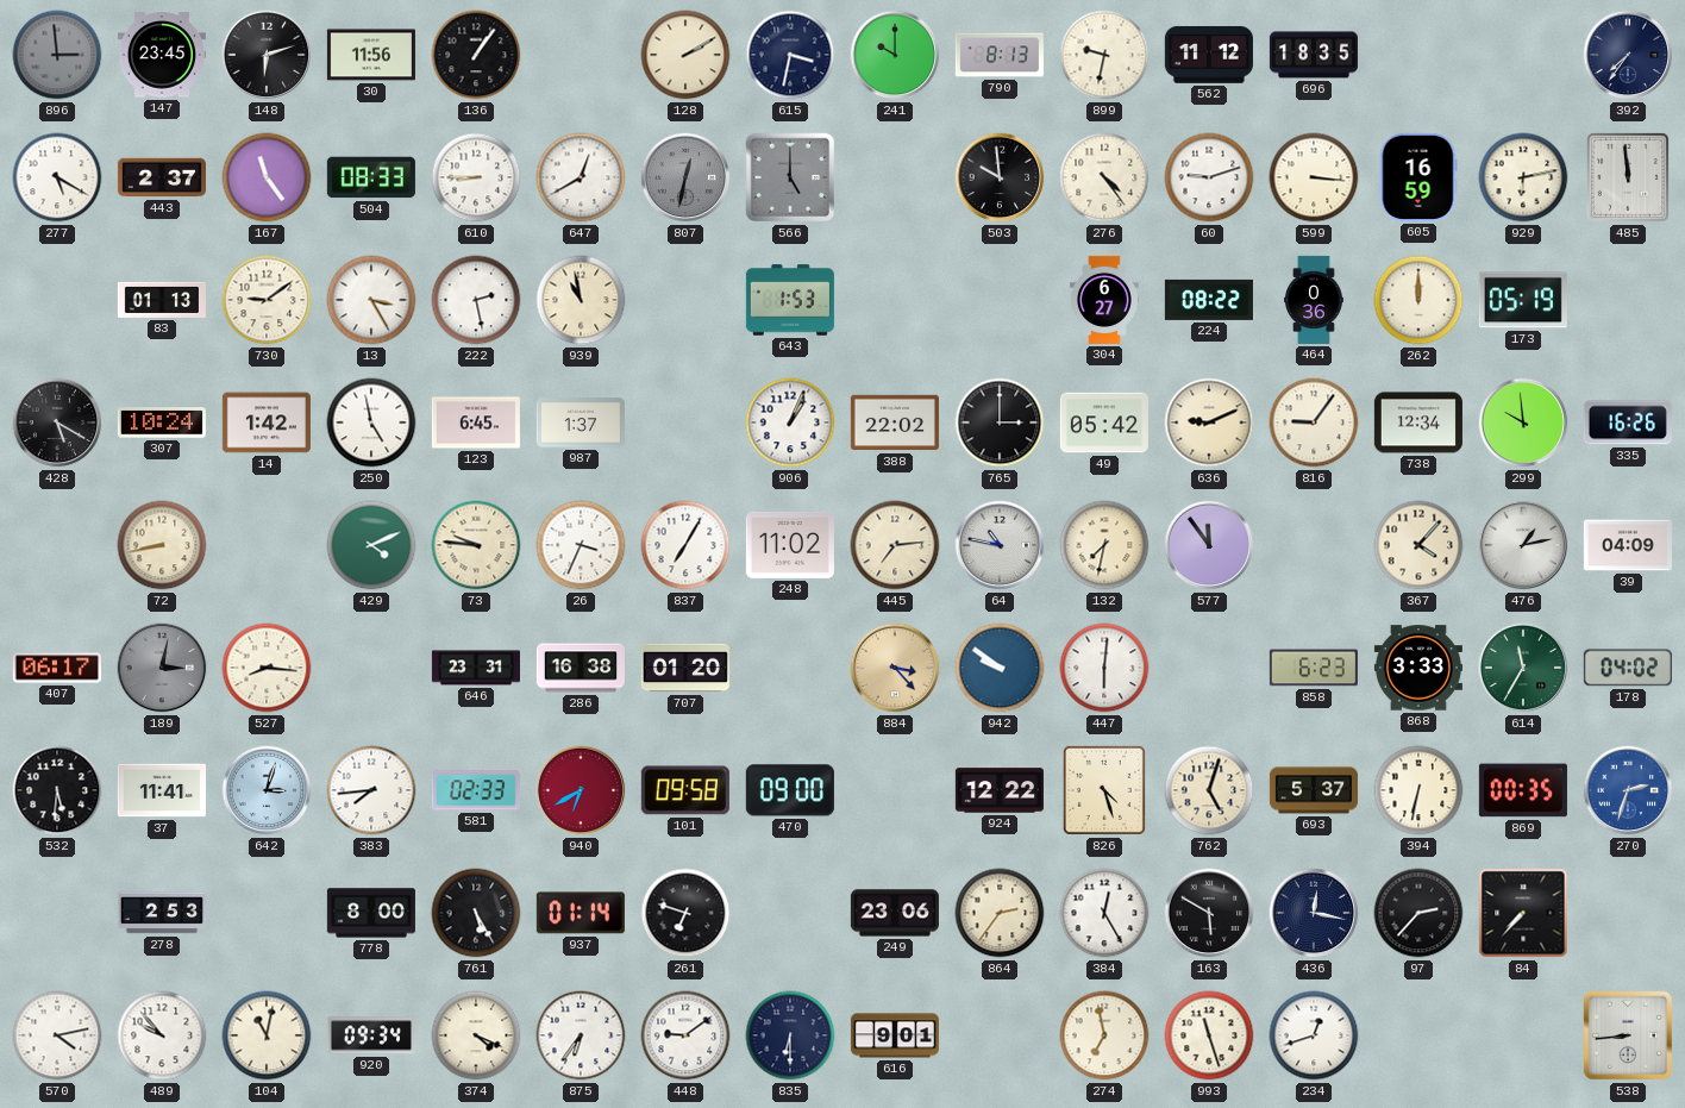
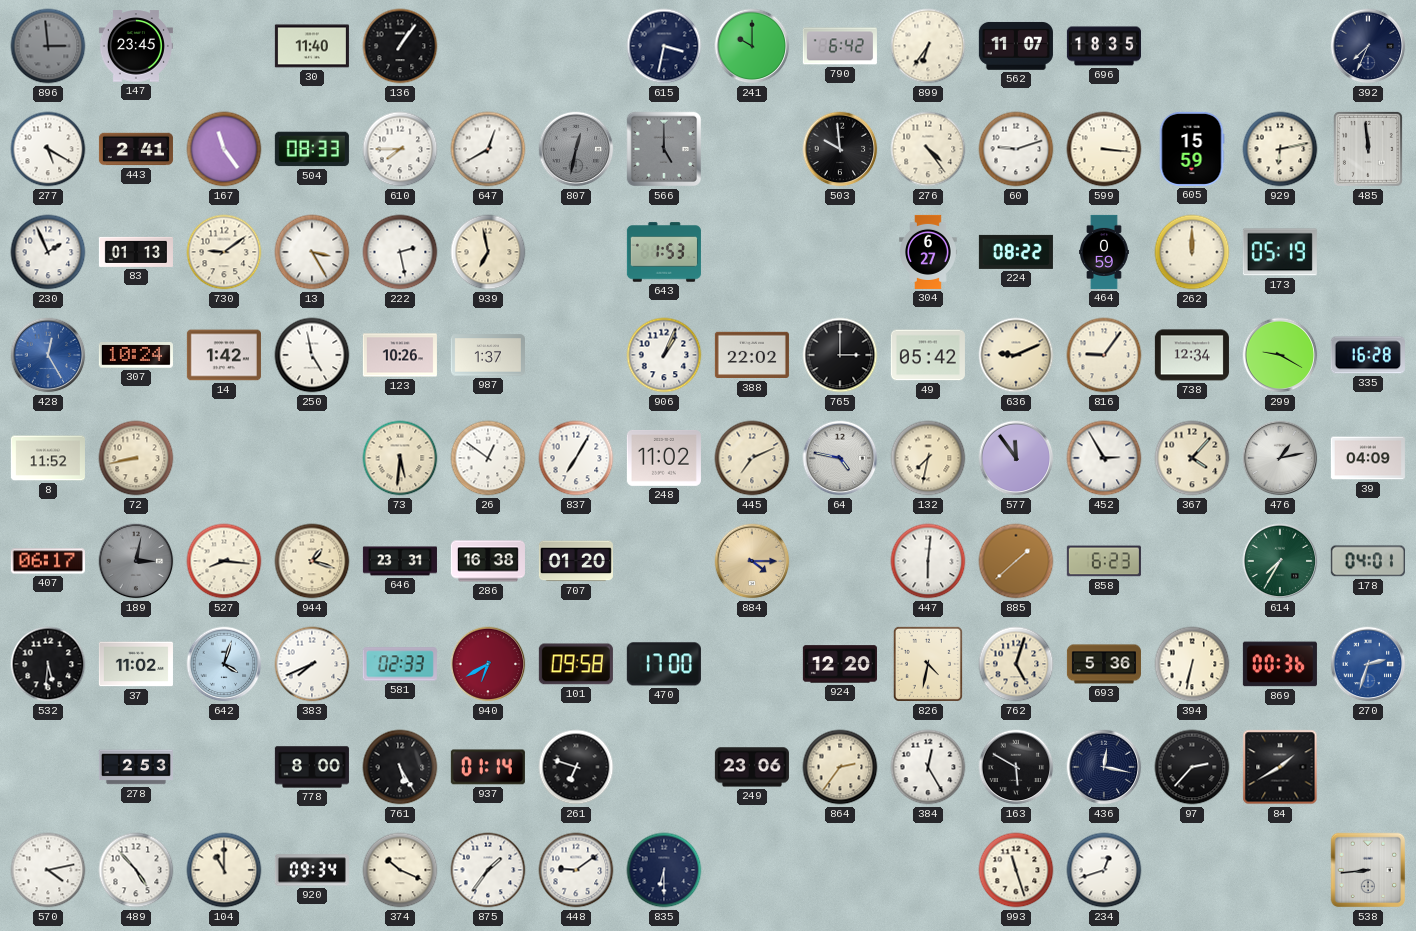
148: 6:12 -> none
30: 11:56 -> 11:40
128: 2:10 -> none
790: 8:13 -> 6:42
899: 9:32 -> 6:36
562: 11:12 -> 11:07
392: 7:36 -> 7:34
443: 2:37 -> 2:41
610: 8:45 -> 7:45
605: 16:59 -> 15:59
230: none -> 1:56
939: 10:58 -> 6:58
464: 0:36 -> 0:59
428: 5:20 -> 12:25
428 dial: black -> blue
123: 6:45 -> 10:26
299: 9:59 -> 9:20
335: 16:26 -> 16:28
8: none -> 11:52
429: 4:11 -> none
73: 9:46 -> 5:31
26: 3:34 -> 12:51
445: 7:14 -> 7:11
64: 10:47 -> 4:47
452: none -> 2:55
944: none -> 1:18
884: 3:23 -> 4:15
942: 9:51 -> none
885: none -> 1:38
868: 3:33 -> none
614: 11:35 -> 7:35
178: 04:02 -> 04:01
37: 11:41 -> 11:02
642: 3:03 -> 4:03
383: 7:44 -> 7:41
470: 09:00 -> 17:00
924: 12:22 -> 12:20
826: 4:27 -> 4:32
693: 5:37 -> 5:36
869: 00:35 -> 00:36
84: 7:37 -> 1:40
489: 9:53 -> 4:53
104: 11:02 -> 11:00
374: 4:19 -> 10:19
875: 6:36 -> 1:36
616: 9:01 -> none
274: 6:58 -> none
